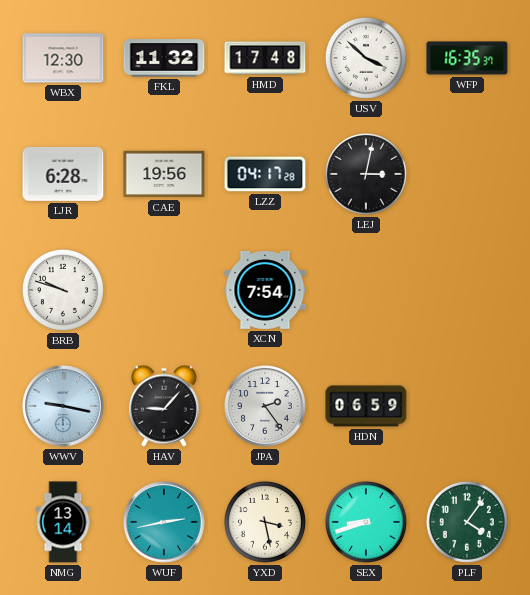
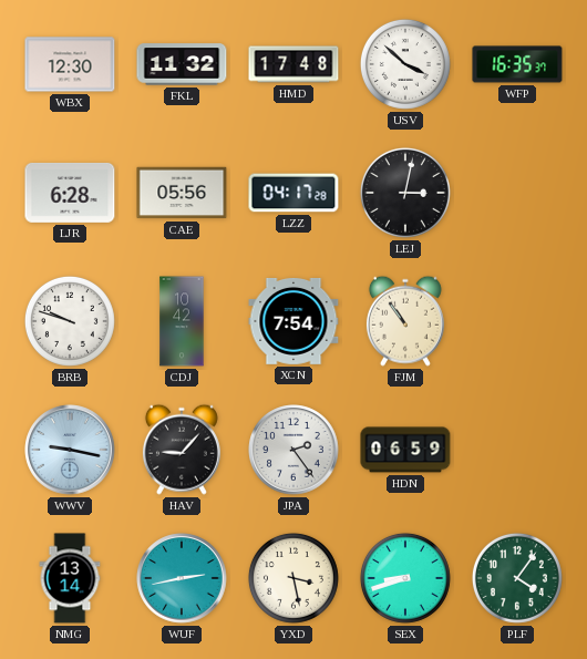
CAE: 19:56 -> 05:56
CDJ: none -> 10:42
FJM: none -> 10:54
